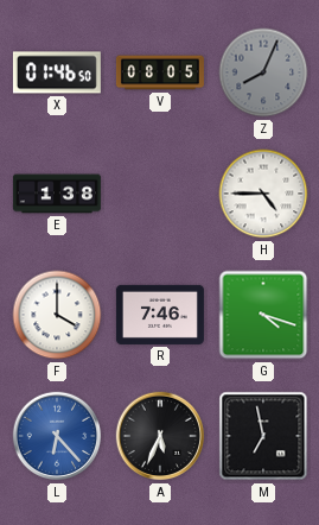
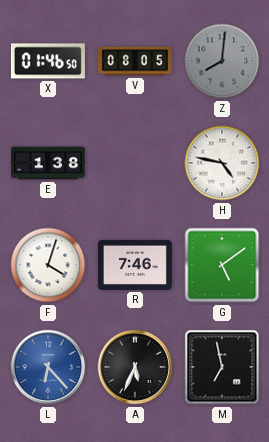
Z: 8:04 -> 8:01
H: 4:45 -> 4:47
F: 4:00 -> 4:03
G: 4:18 -> 5:09
